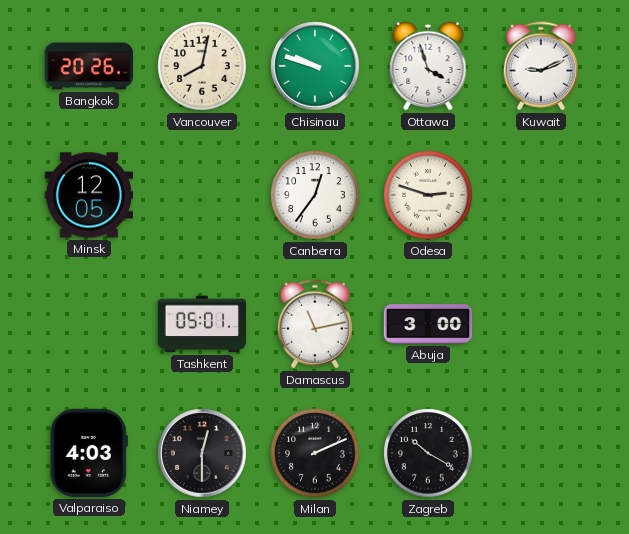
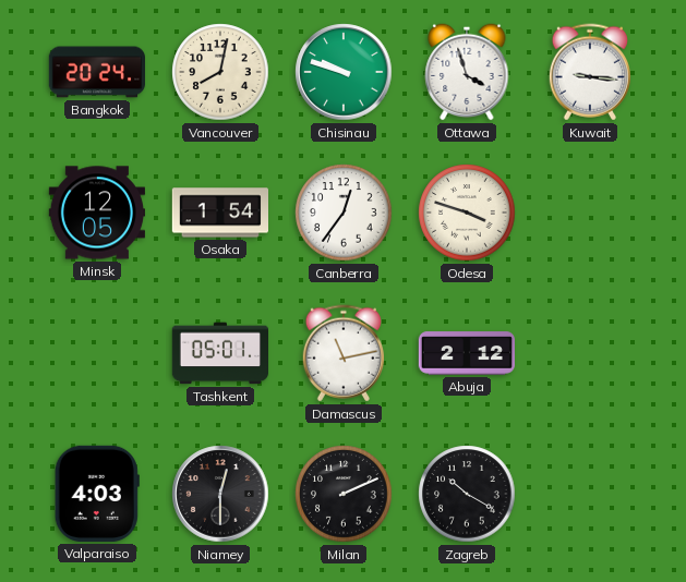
Bangkok: 20:26 -> 20:24
Kuwait: 9:11 -> 9:16
Osaka: none -> 1:54
Odesa: 2:48 -> 3:48
Abuja: 3:00 -> 2:12
